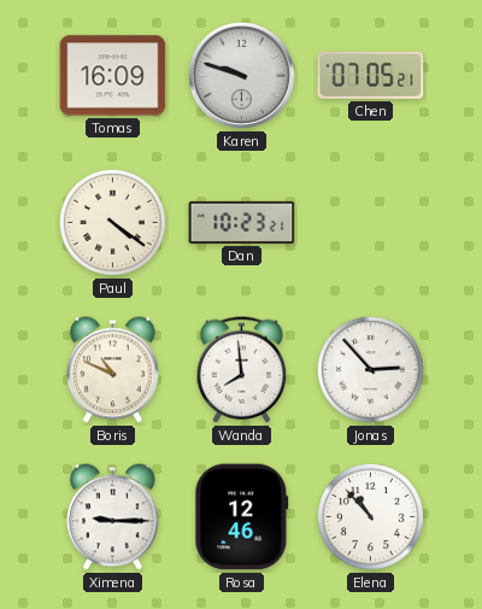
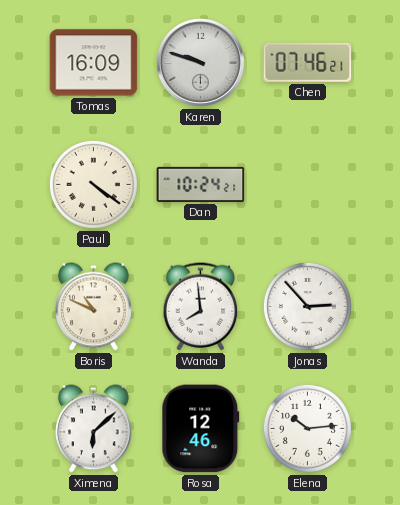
Chen: 07:05 -> 07:46
Dan: 10:23 -> 10:24
Ximena: 9:15 -> 6:08
Elena: 10:53 -> 10:14
